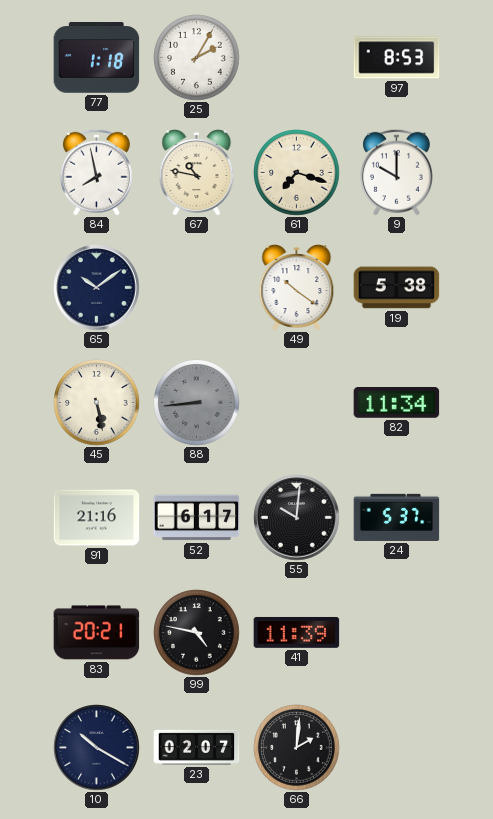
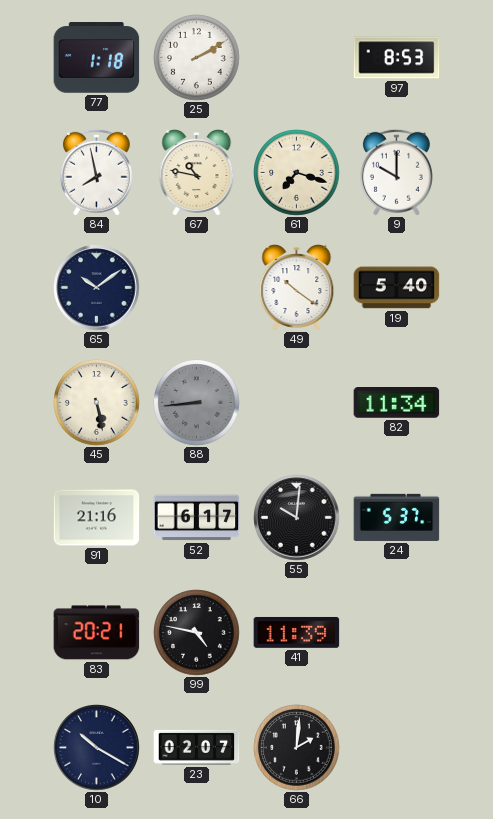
25: 2:05 -> 2:10
19: 5:38 -> 5:40
